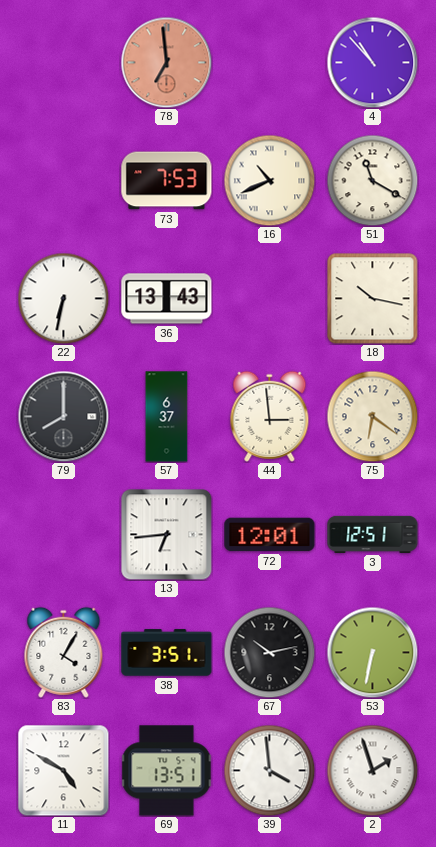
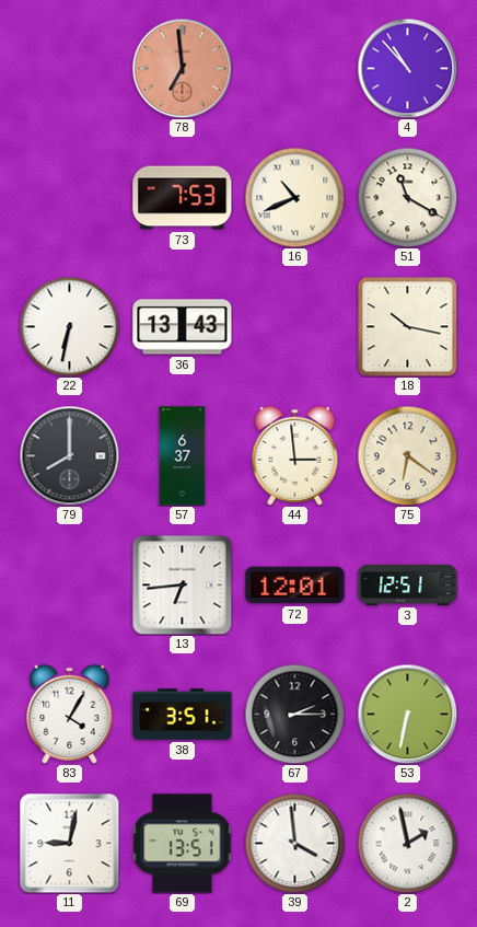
67: 10:13 -> 2:15
11: 4:50 -> 9:02
2: 1:57 -> 1:58
